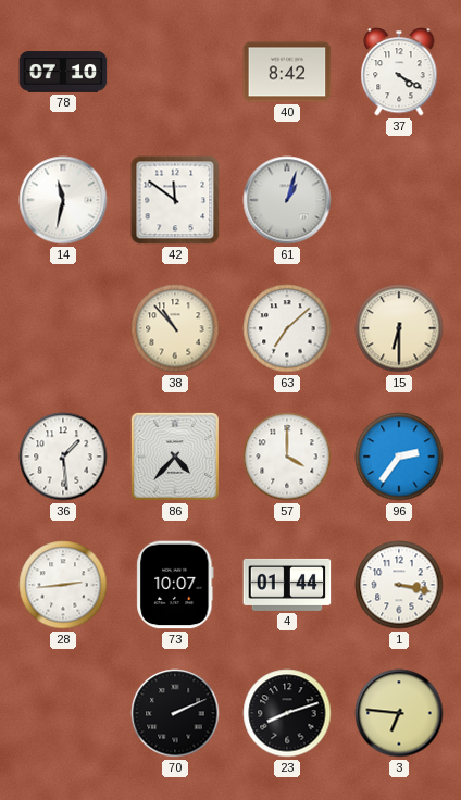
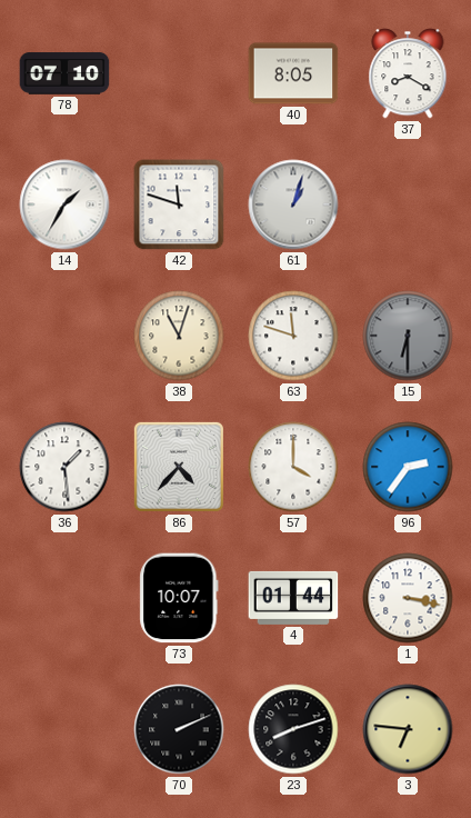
40: 8:42 -> 8:05
37: 4:20 -> 8:20
14: 11:32 -> 1:35
42: 11:51 -> 11:48
38: 10:53 -> 11:03
63: 7:08 -> 11:48
15 dial: cream -> grey
28: 2:44 -> none
